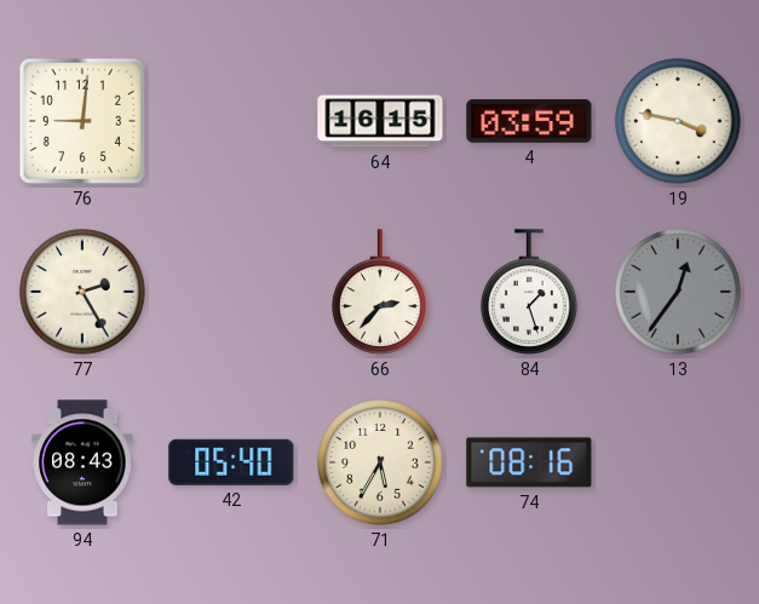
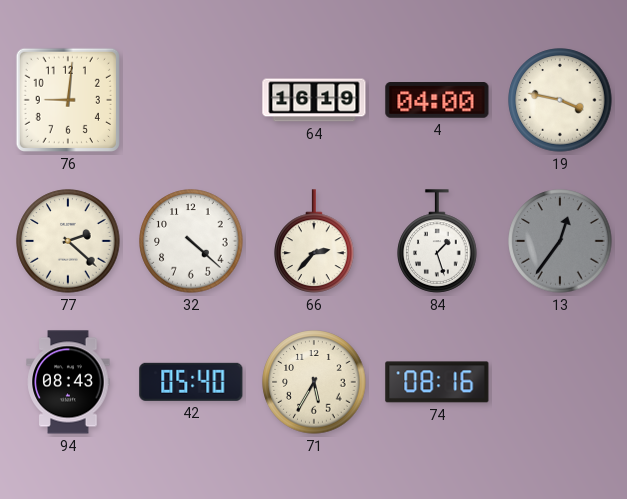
64: 16:15 -> 16:19
4: 03:59 -> 04:00
77: 2:25 -> 2:22
32: none -> 4:22
